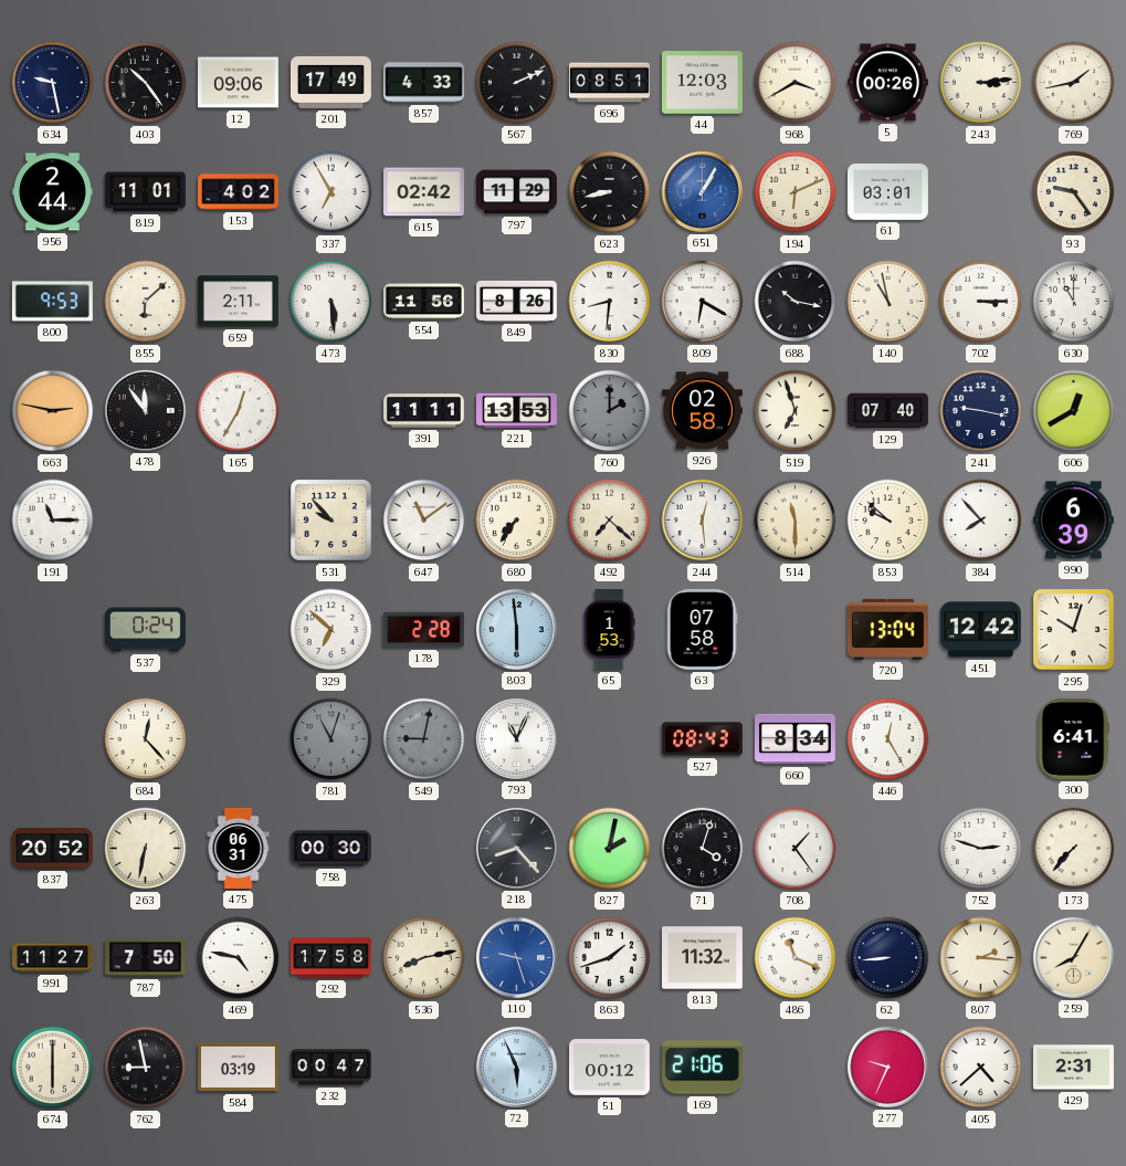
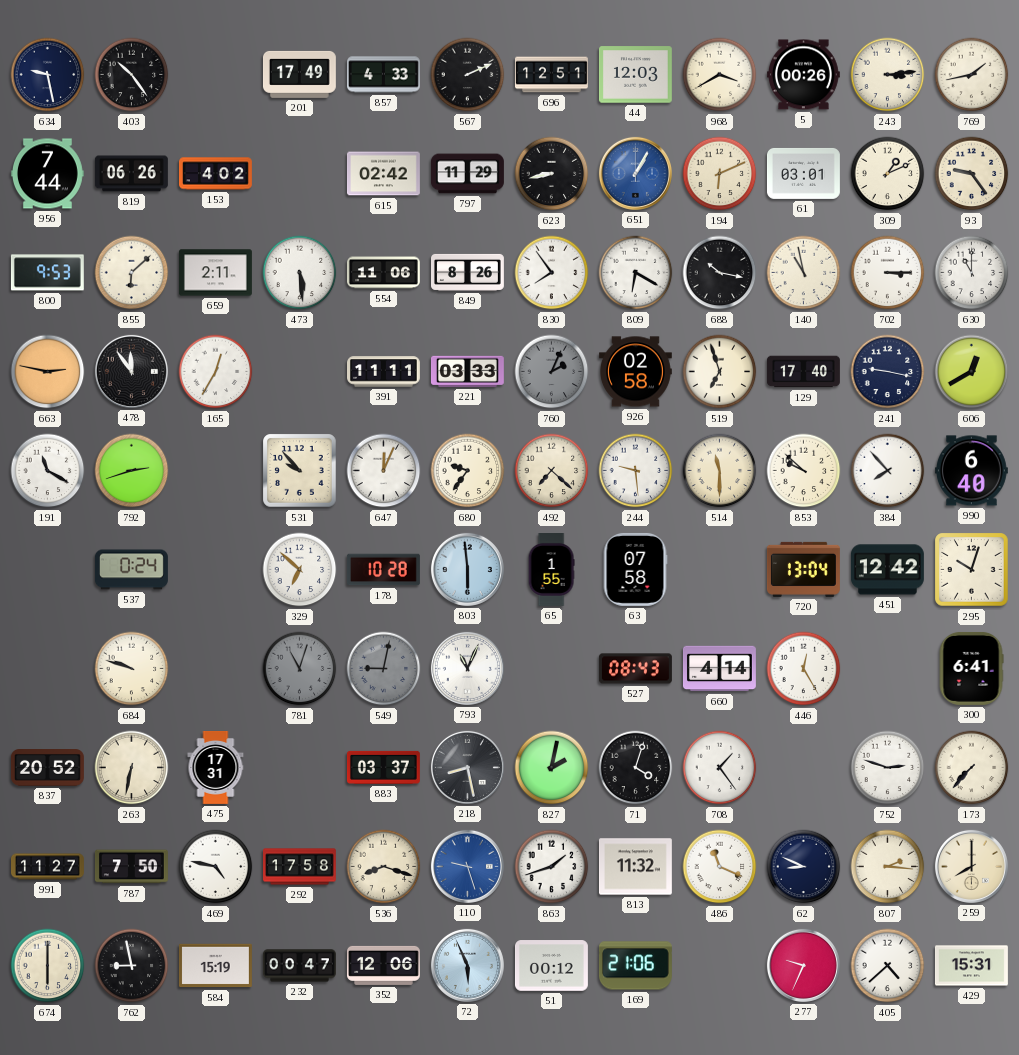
12: 09:06 -> none
696: 08:51 -> 12:51
956: 2:44 -> 7:44
819: 11:01 -> 06:26
337: 6:55 -> none
309: none -> 1:11
554: 11:56 -> 11:06
830: 8:31 -> 7:54
221: 13:53 -> 03:33
760: 2:00 -> 2:04
129: 07:40 -> 17:40
191: 11:15 -> 11:20
792: none -> 2:42
647: 11:09 -> 12:04
680: 7:36 -> 9:36
244: 12:29 -> 9:29
990: 6:39 -> 6:40
178: 2:28 -> 10:28
65: 1:53 -> 1:55
684: 12:23 -> 9:48
660: 8:34 -> 4:14
475: 06:31 -> 17:31
758: 00:30 -> none
883: none -> 03:37
218: 8:23 -> 8:28
536: 8:13 -> 8:18
62: 8:44 -> 8:49
259: 8:05 -> 8:00
584: 03:19 -> 15:19
352: none -> 12:06
429: 2:31 -> 15:31
